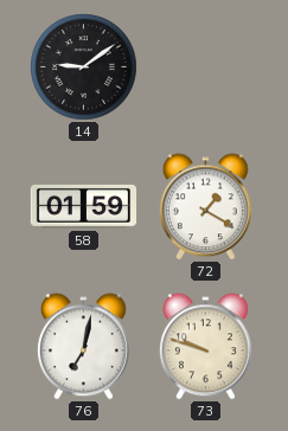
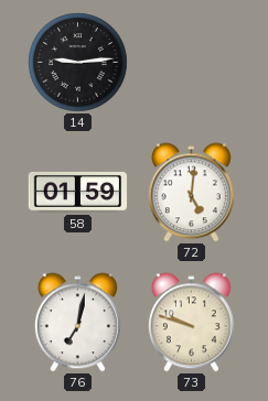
14: 9:09 -> 9:14
72: 1:20 -> 5:01
